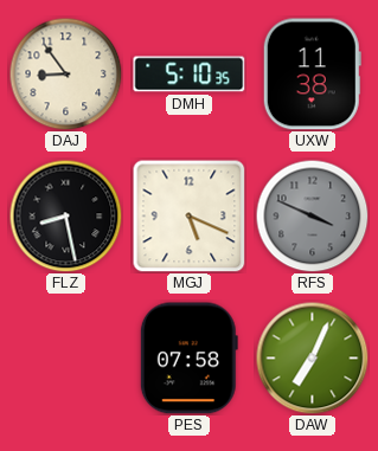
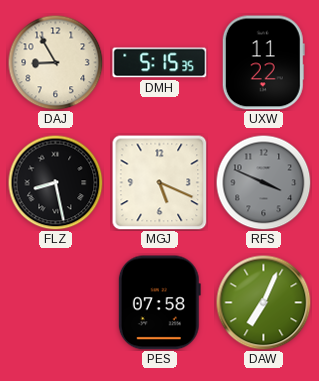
DAJ: 8:54 -> 8:55
DMH: 5:10 -> 5:15
UXW: 11:38 -> 11:22
